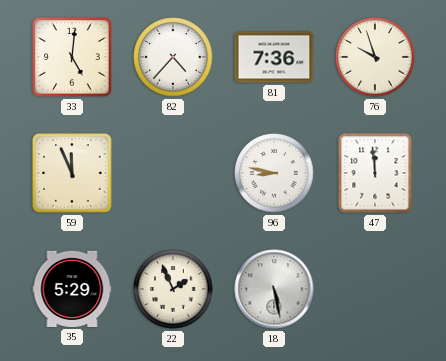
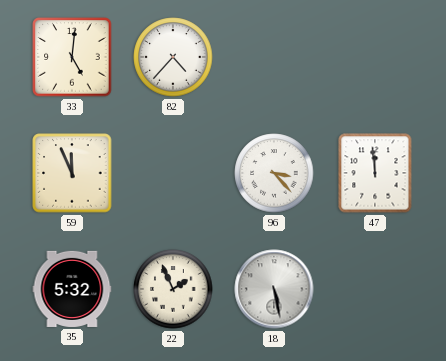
81: 7:36 -> none
76: 9:57 -> none
96: 8:47 -> 3:23
35: 5:29 -> 5:32
